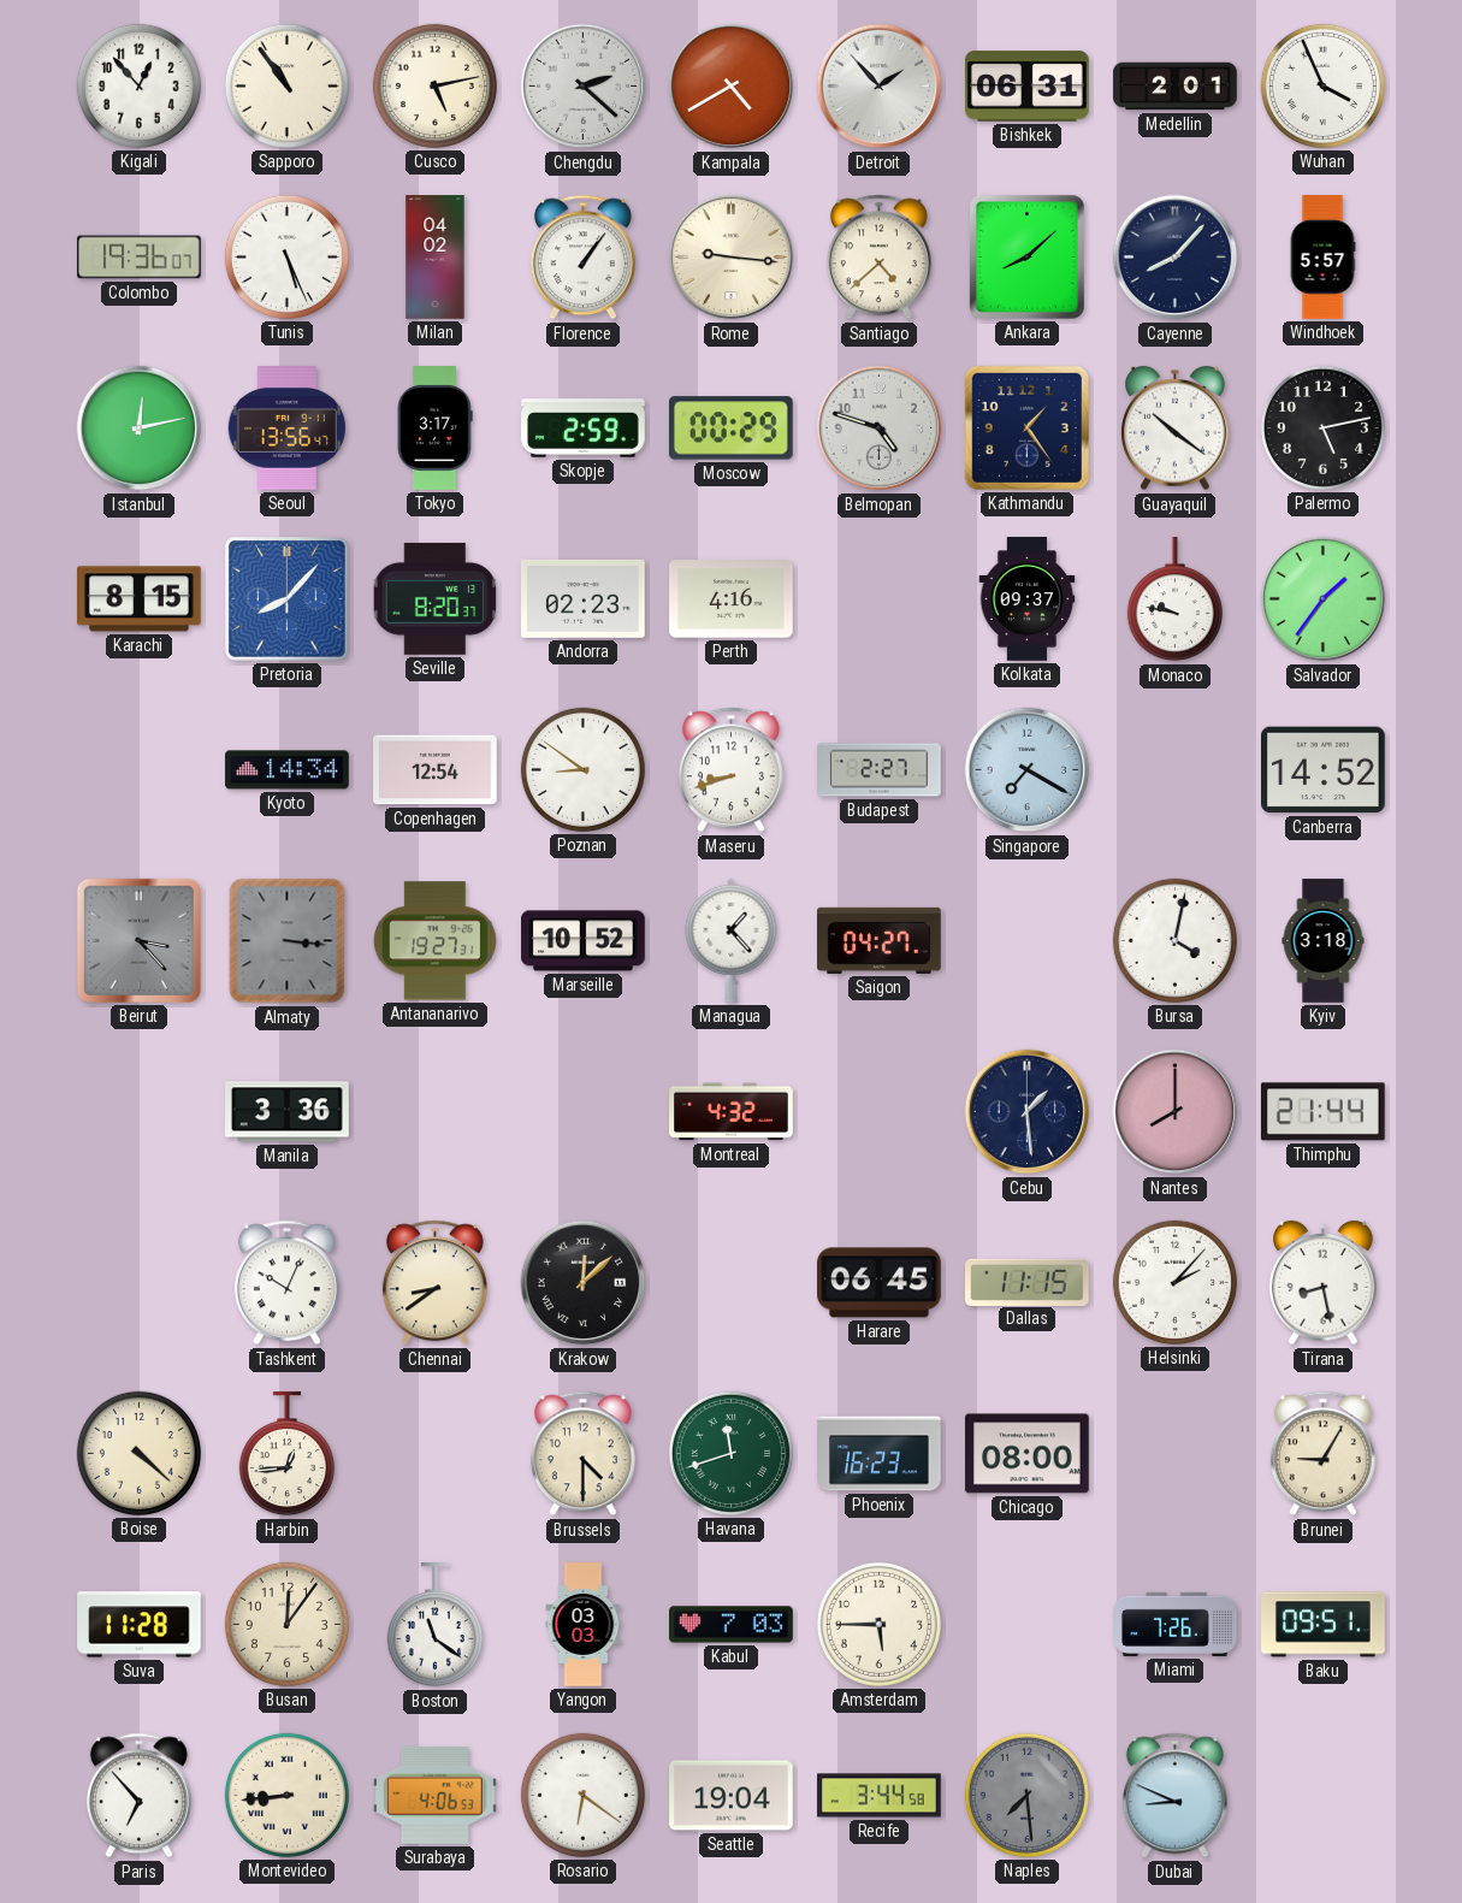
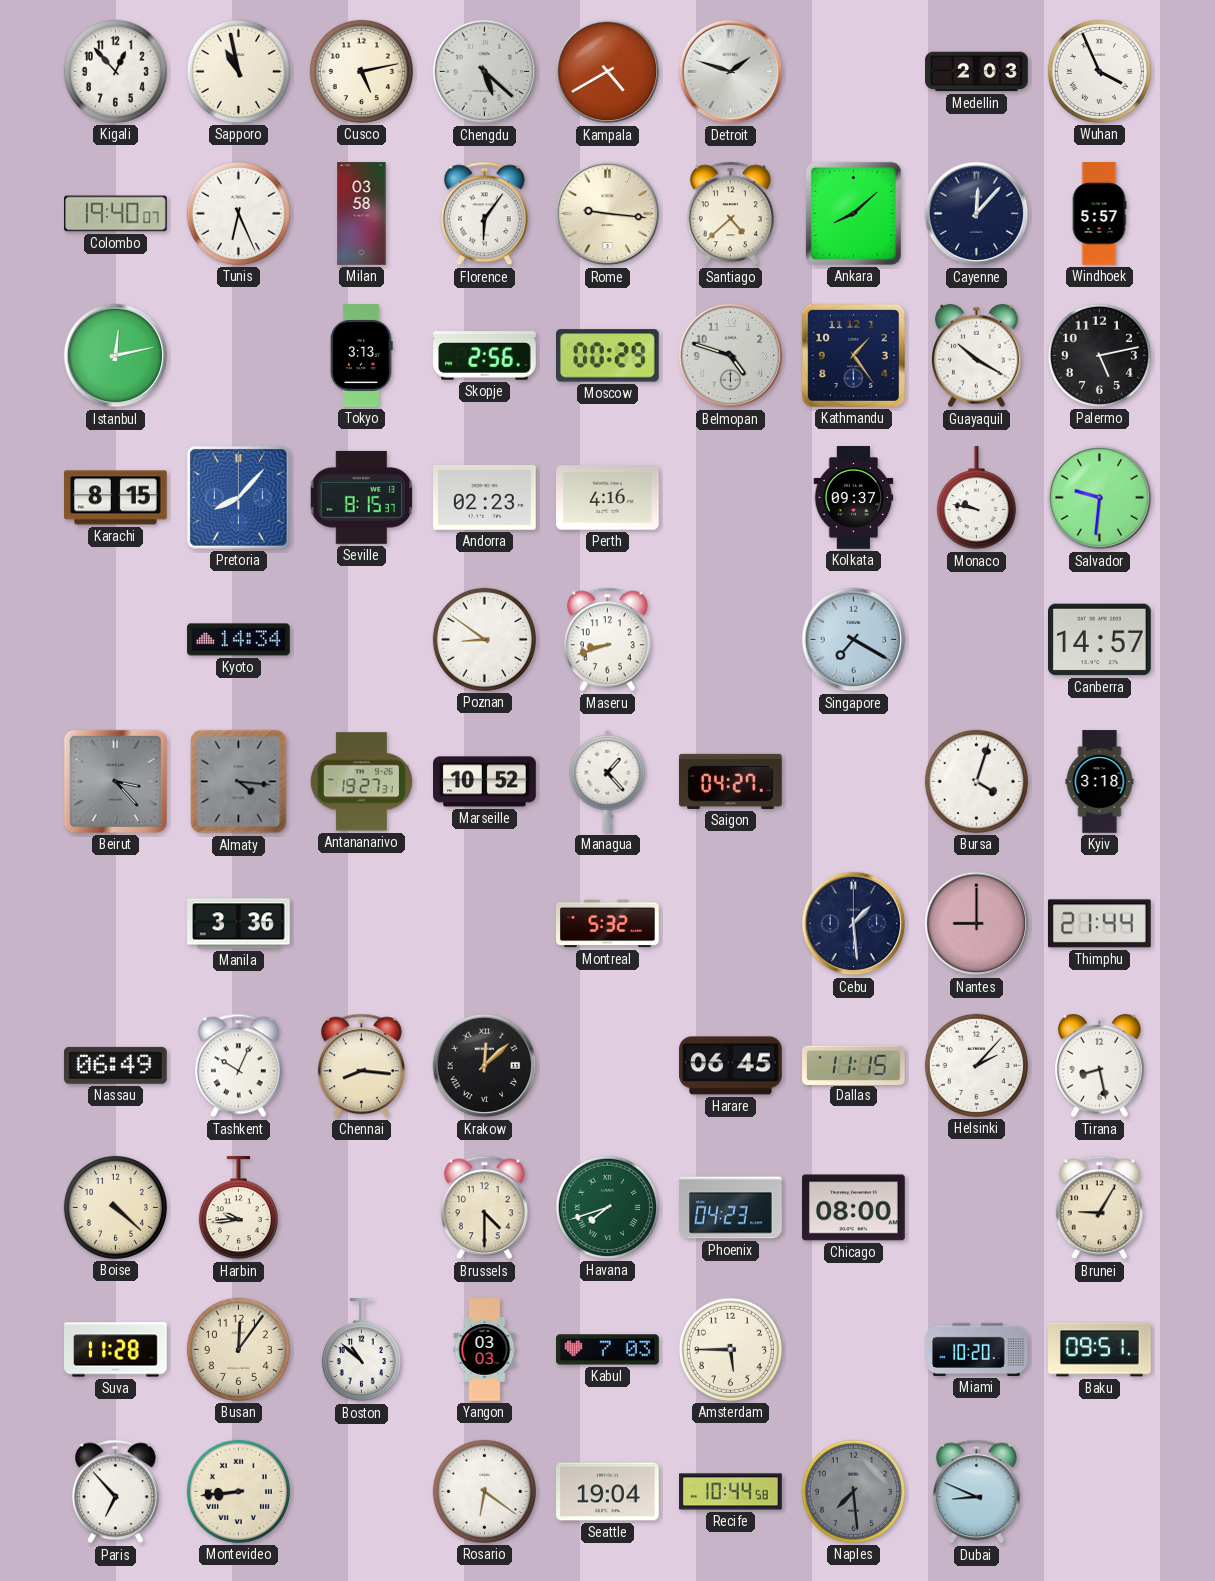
Sapporo: 10:54 -> 10:58
Chengdu: 2:22 -> 5:22
Detroit: 1:53 -> 1:48
Bishkek: 06:31 -> none
Medellin: 2:01 -> 2:03
Colombo: 19:36 -> 19:40
Tunis: 5:26 -> 6:26
Milan: 04:02 -> 03:58
Florence: 1:06 -> 6:06
Cayenne: 8:07 -> 12:07
Seoul: 13:56 -> none
Tokyo: 3:17 -> 3:13
Skopje: 2:59 -> 2:56
Guayaquil: 10:21 -> 10:20
Seville: 8:20 -> 8:15
Salvador: 1:36 -> 9:31
Copenhagen: 12:54 -> none
Budapest: 2:27 -> none
Canberra: 14:52 -> 14:57
Almaty: 3:16 -> 4:16
Bursa: 4:02 -> 4:03
Montreal: 4:32 -> 5:32
Nantes: 8:00 -> 9:00
Nassau: none -> 06:49
Chennai: 8:39 -> 8:16
Harbin: 12:44 -> 9:44
Havana: 11:42 -> 7:42
Phoenix: 16:23 -> 04:23
Boston: 11:21 -> 10:52
Miami: 7:26 -> 10:20
Surabaya: 4:06 -> none
Recife: 3:44 -> 10:44
